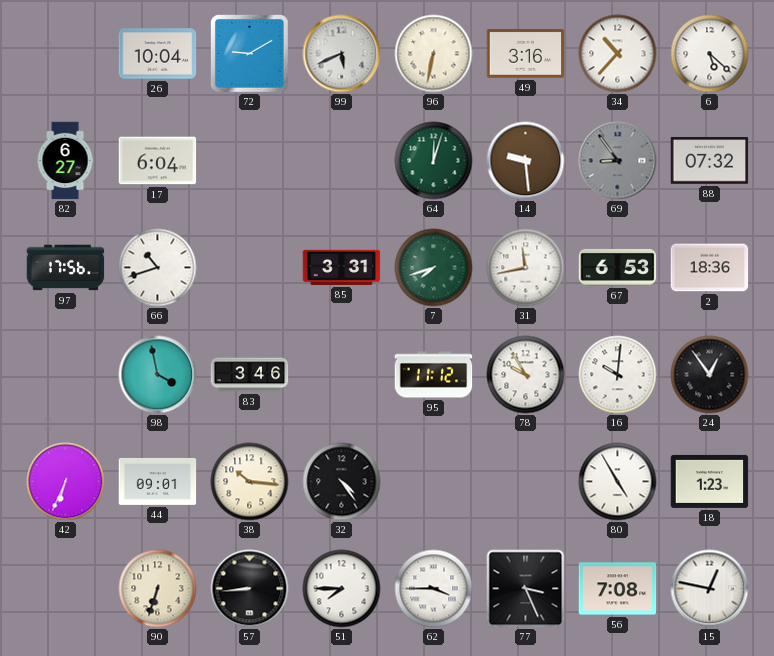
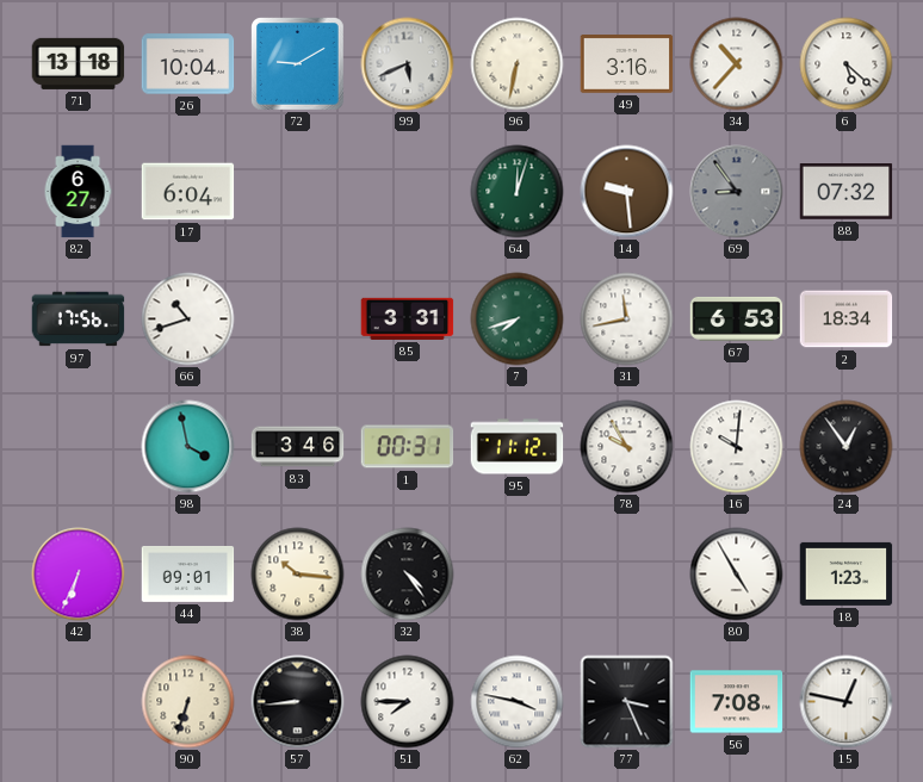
71: none -> 13:18
2: 18:36 -> 18:34
1: none -> 00:31
62: 3:45 -> 3:47
